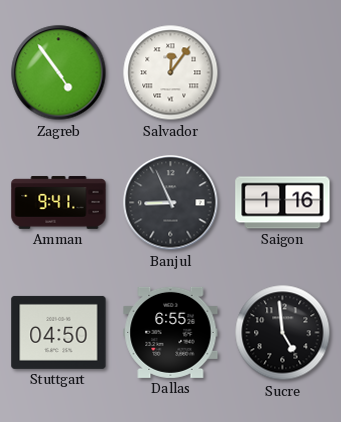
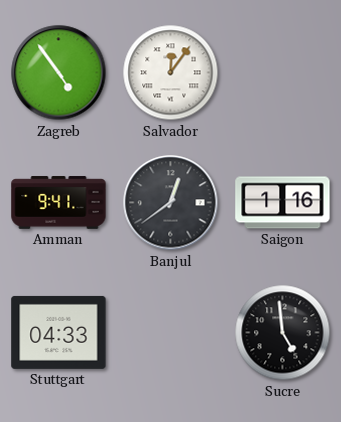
Banjul: 8:56 -> 12:39
Stuttgart: 04:50 -> 04:33
Dallas: 6:55 -> none
